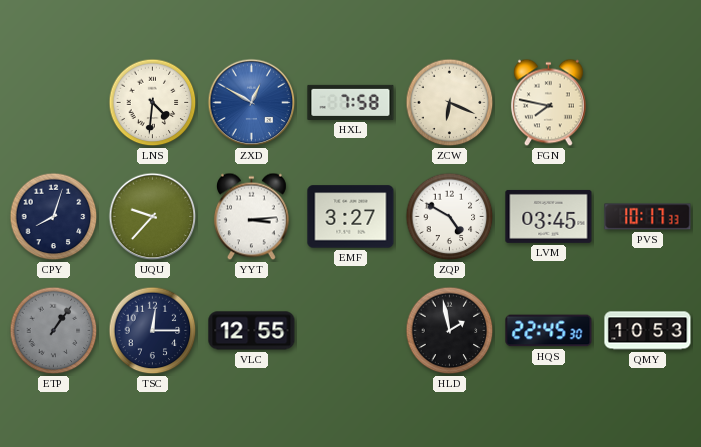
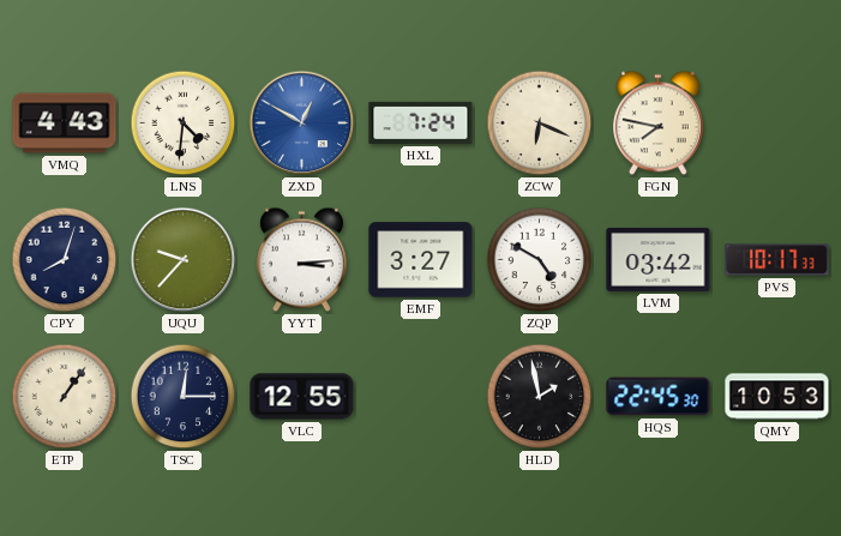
VMQ: none -> 4:43
HXL: 7:58 -> 7:24
LVM: 03:45 -> 03:42
ETP dial: grey -> cream
